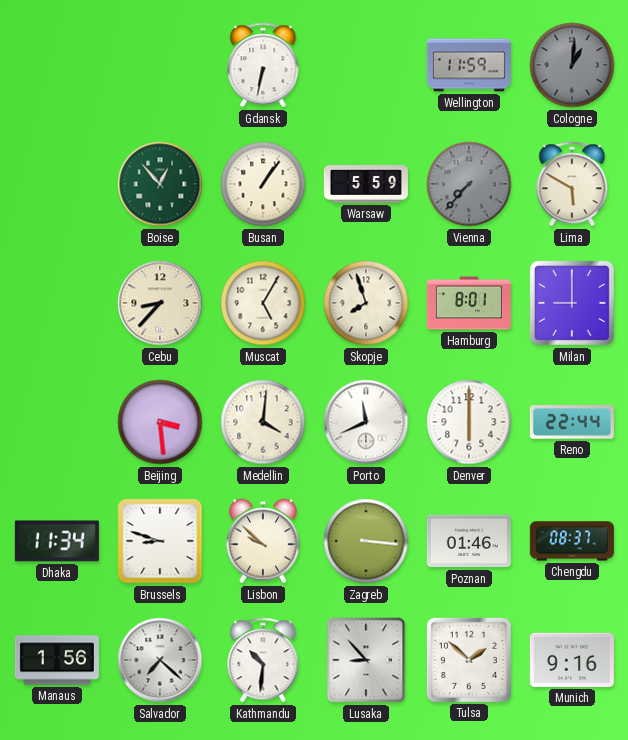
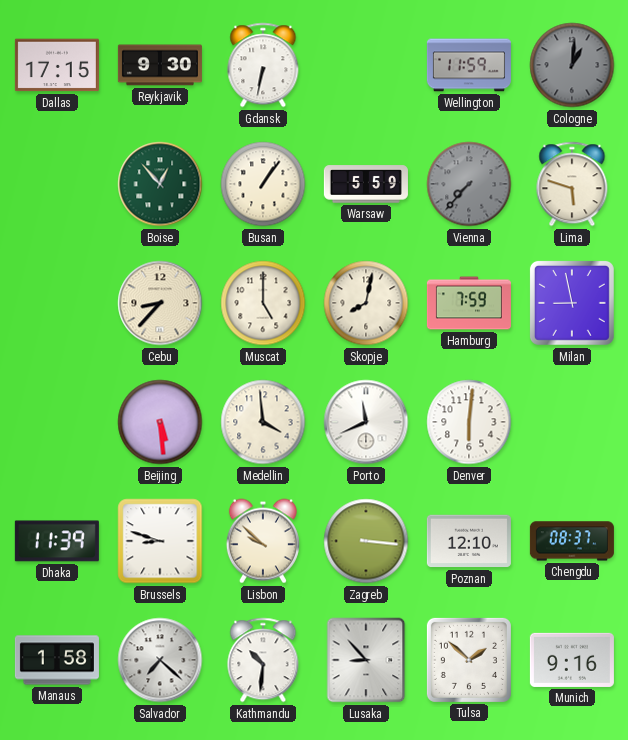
Dallas: none -> 17:15
Reykjavik: none -> 9:30
Lima: 5:50 -> 5:48
Muscat: 5:05 -> 5:00
Skopje: 7:57 -> 8:02
Hamburg: 8:01 -> 7:59
Milan: 9:00 -> 8:58
Beijing: 3:29 -> 5:29
Medellin: 4:01 -> 3:59
Denver: 6:00 -> 6:01
Reno: 22:44 -> none
Dhaka: 11:34 -> 11:39
Poznan: 01:46 -> 12:10
Manaus: 1:56 -> 1:58
